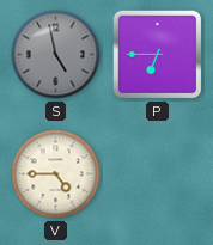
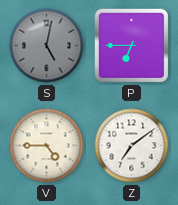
S: 4:58 -> 5:02
Z: none -> 7:09
